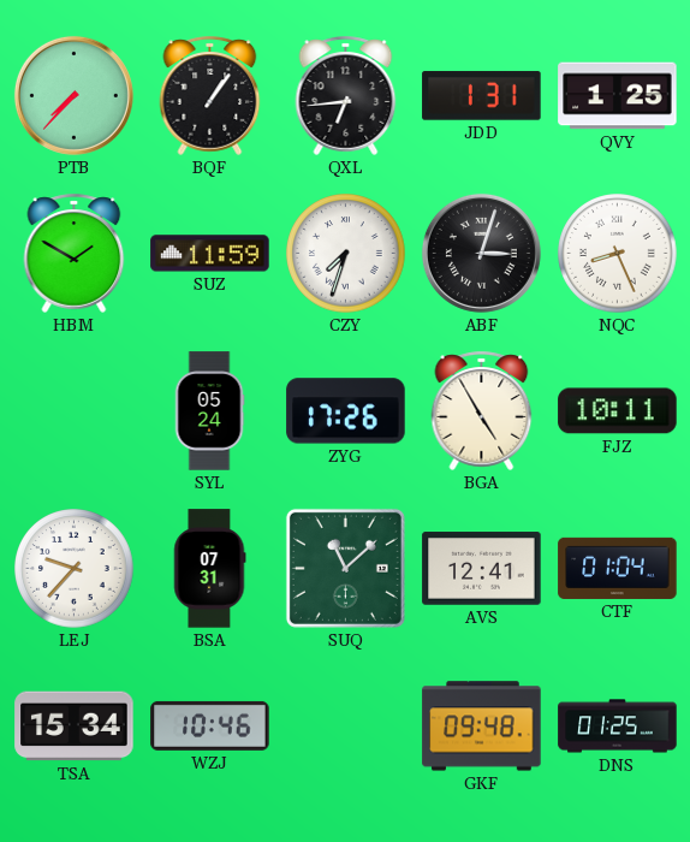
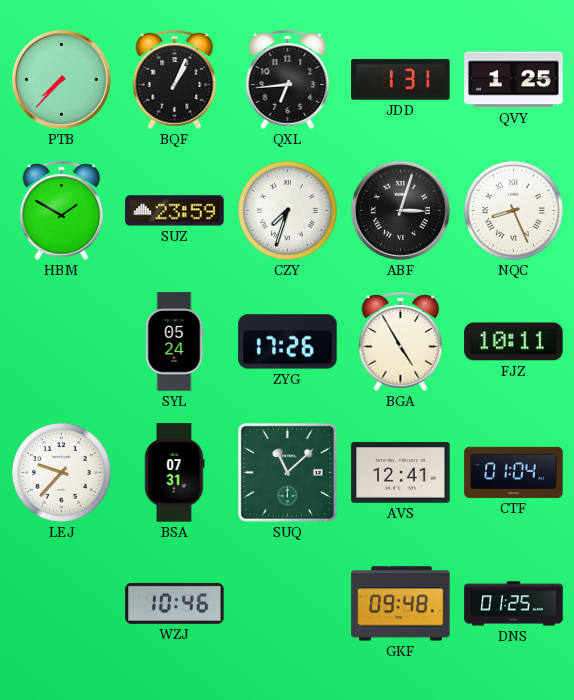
BQF: 1:06 -> 1:04
SUZ: 11:59 -> 23:59
TSA: 15:34 -> none
